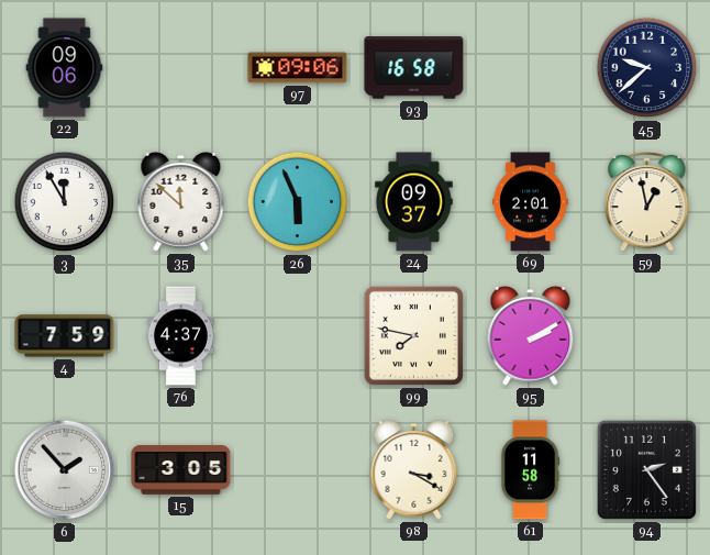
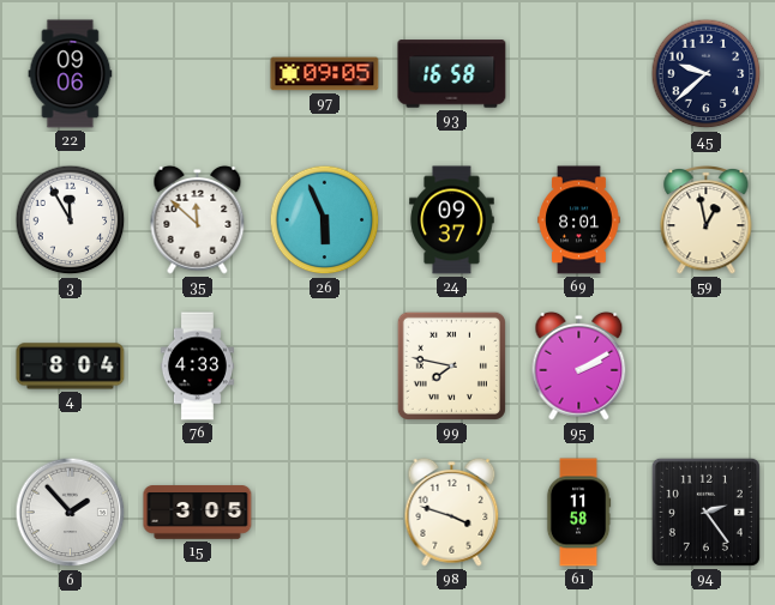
97: 09:06 -> 09:05
69: 2:01 -> 8:01
4: 7:59 -> 8:04
76: 4:37 -> 4:33
98: 3:20 -> 3:48
